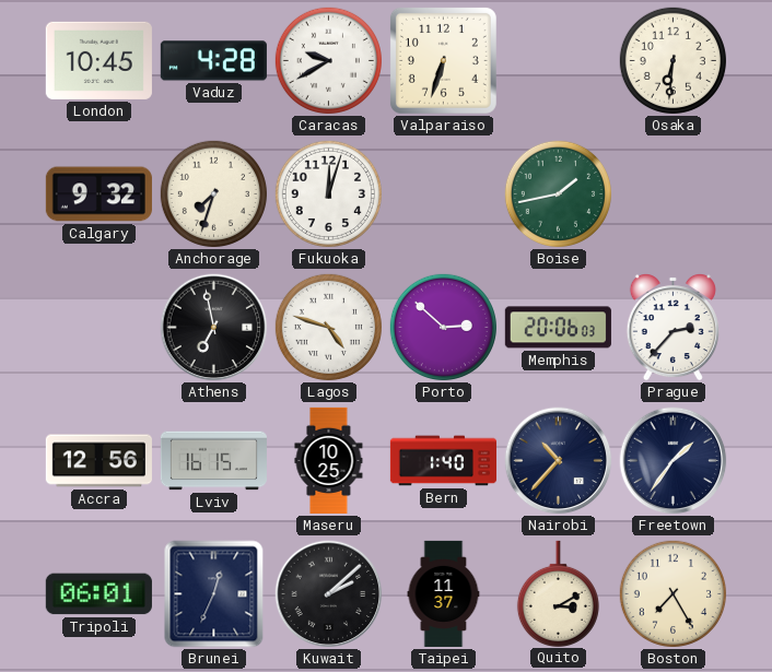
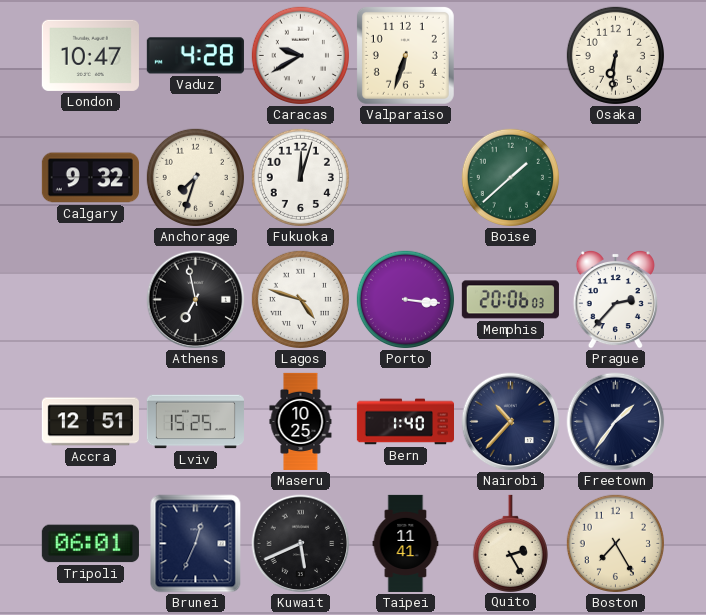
London: 10:45 -> 10:47
Boise: 1:43 -> 1:38
Porto: 2:52 -> 3:16
Accra: 12:56 -> 12:51
Lviv: 16:15 -> 15:25
Kuwait: 2:08 -> 5:41
Taipei: 11:37 -> 11:41
Quito: 3:10 -> 2:25
